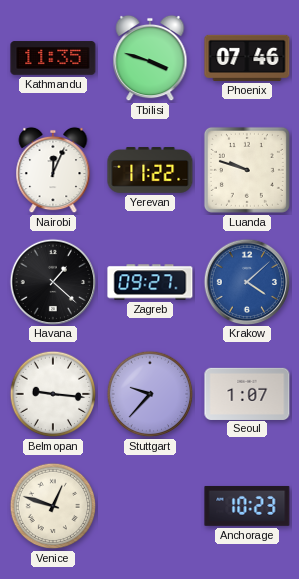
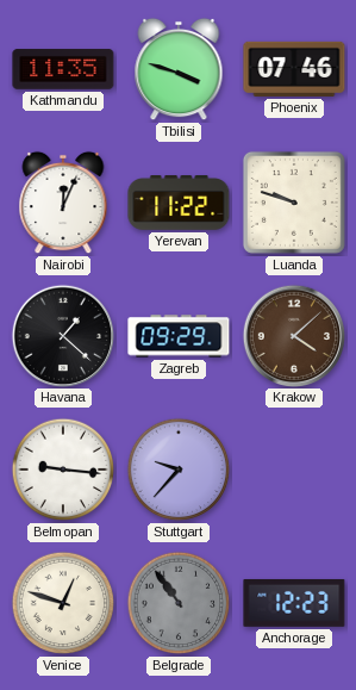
Zagreb: 09:27 -> 09:29
Krakow dial: blue -> brown
Seoul: 1:07 -> none
Belgrade: none -> 10:54
Anchorage: 10:23 -> 12:23
